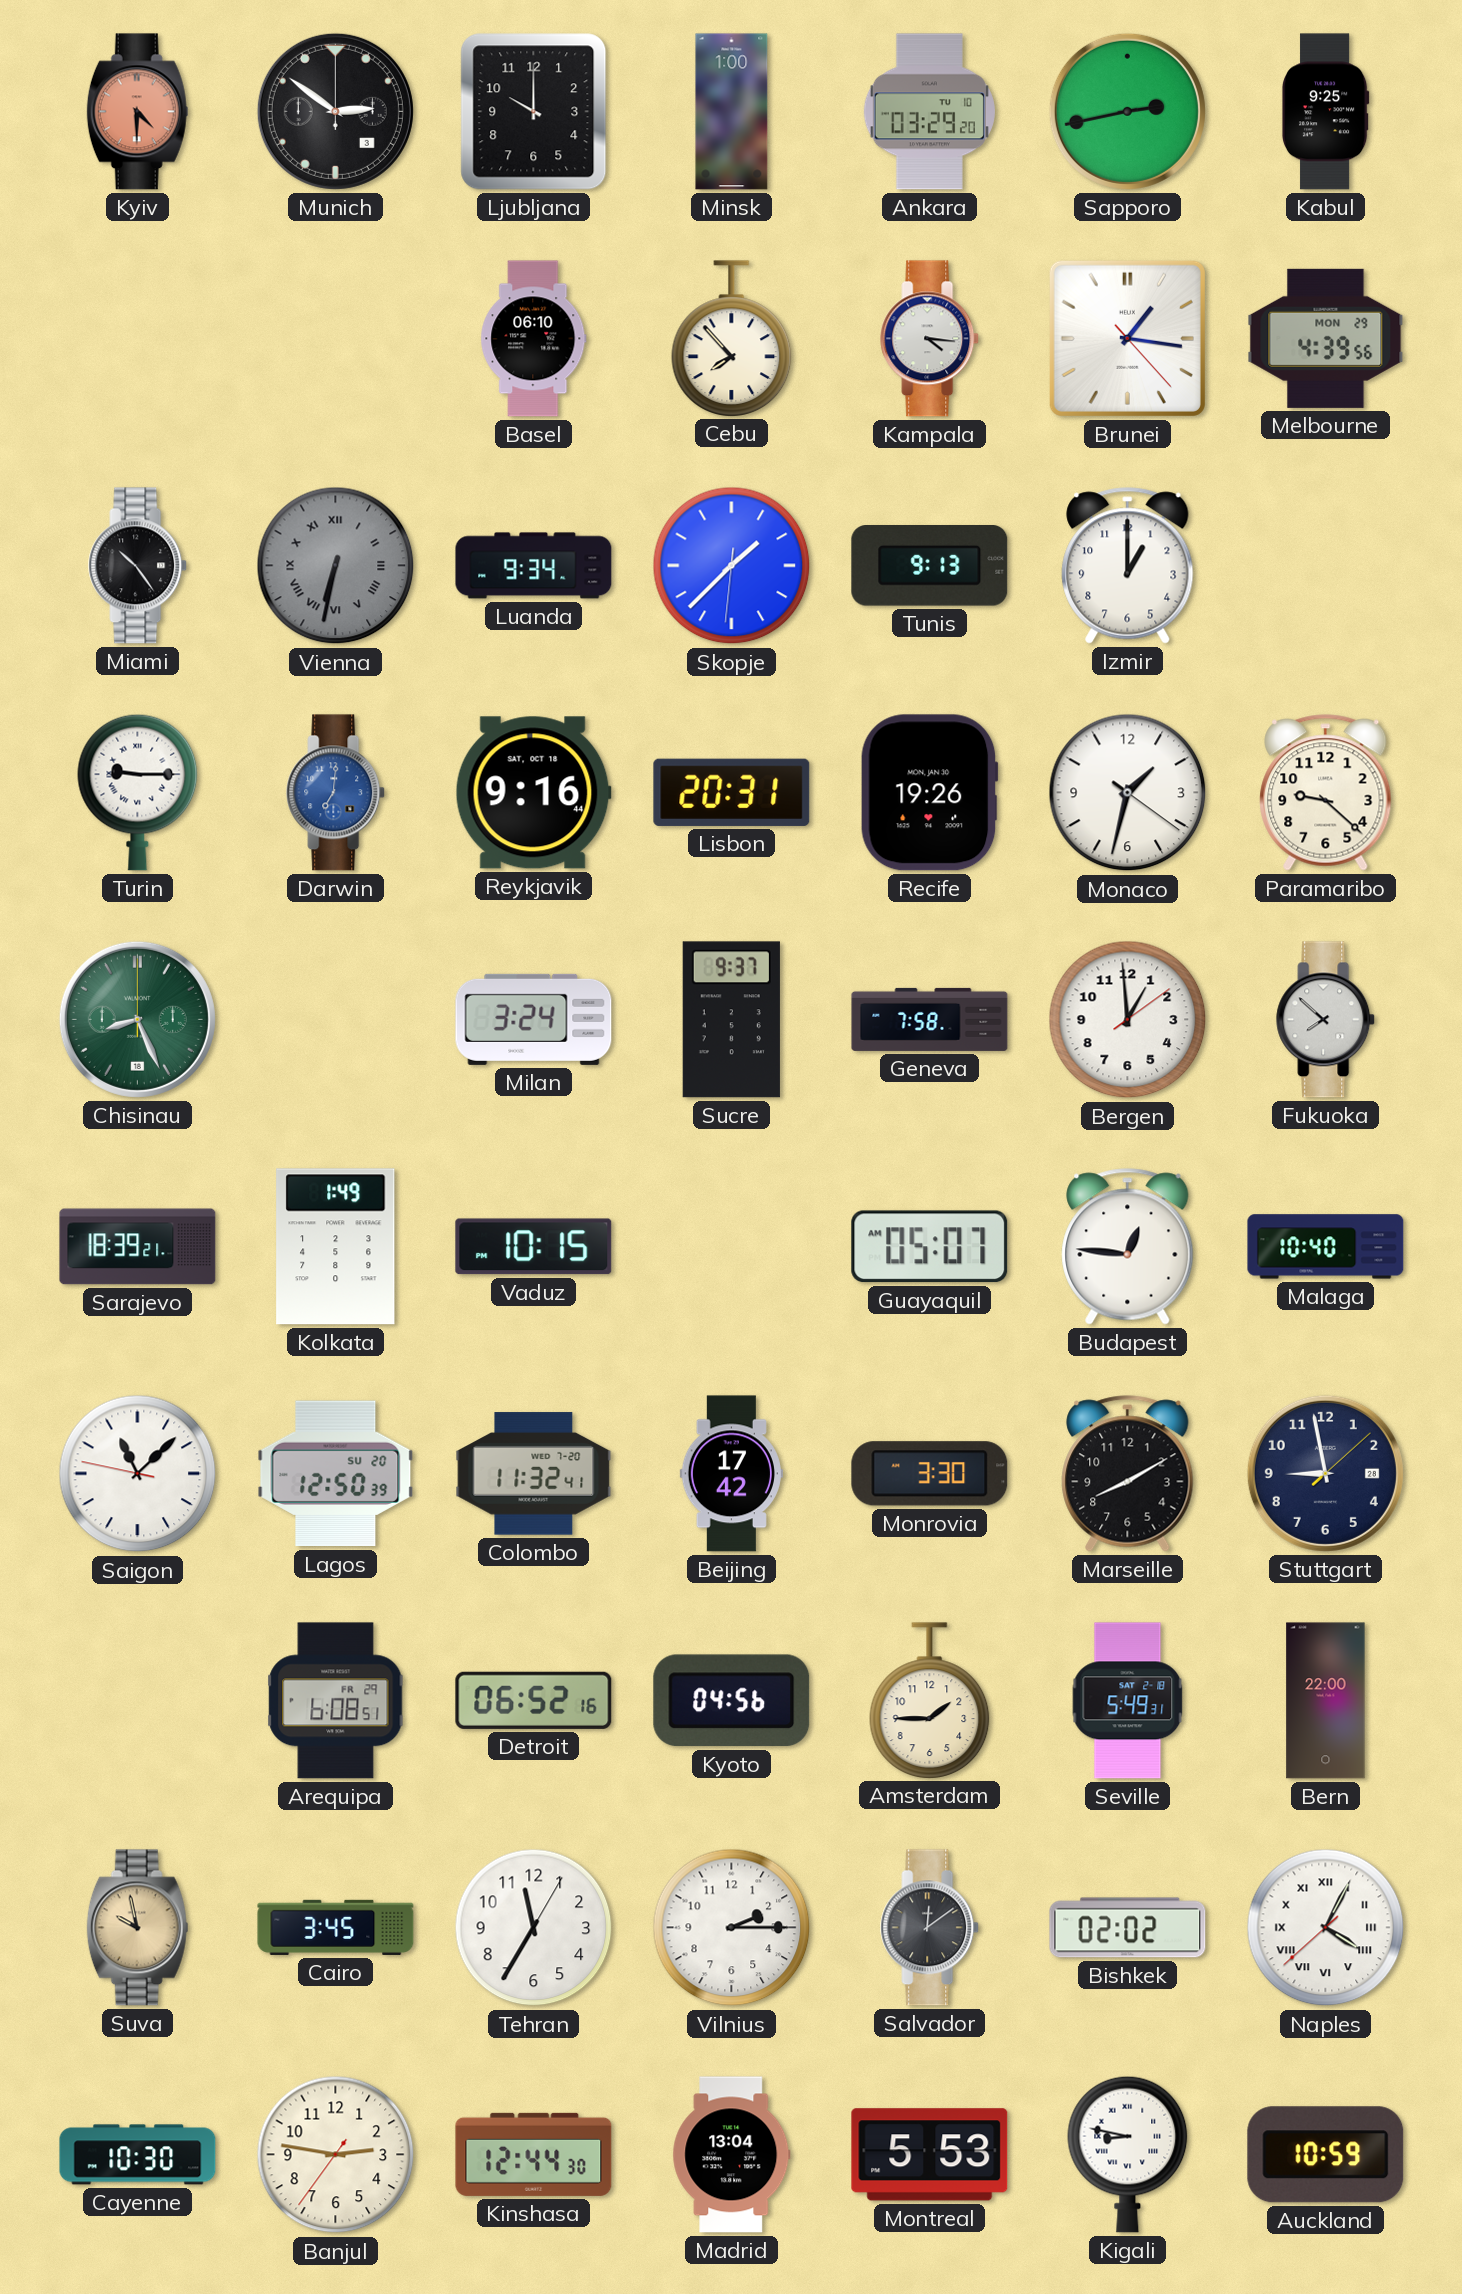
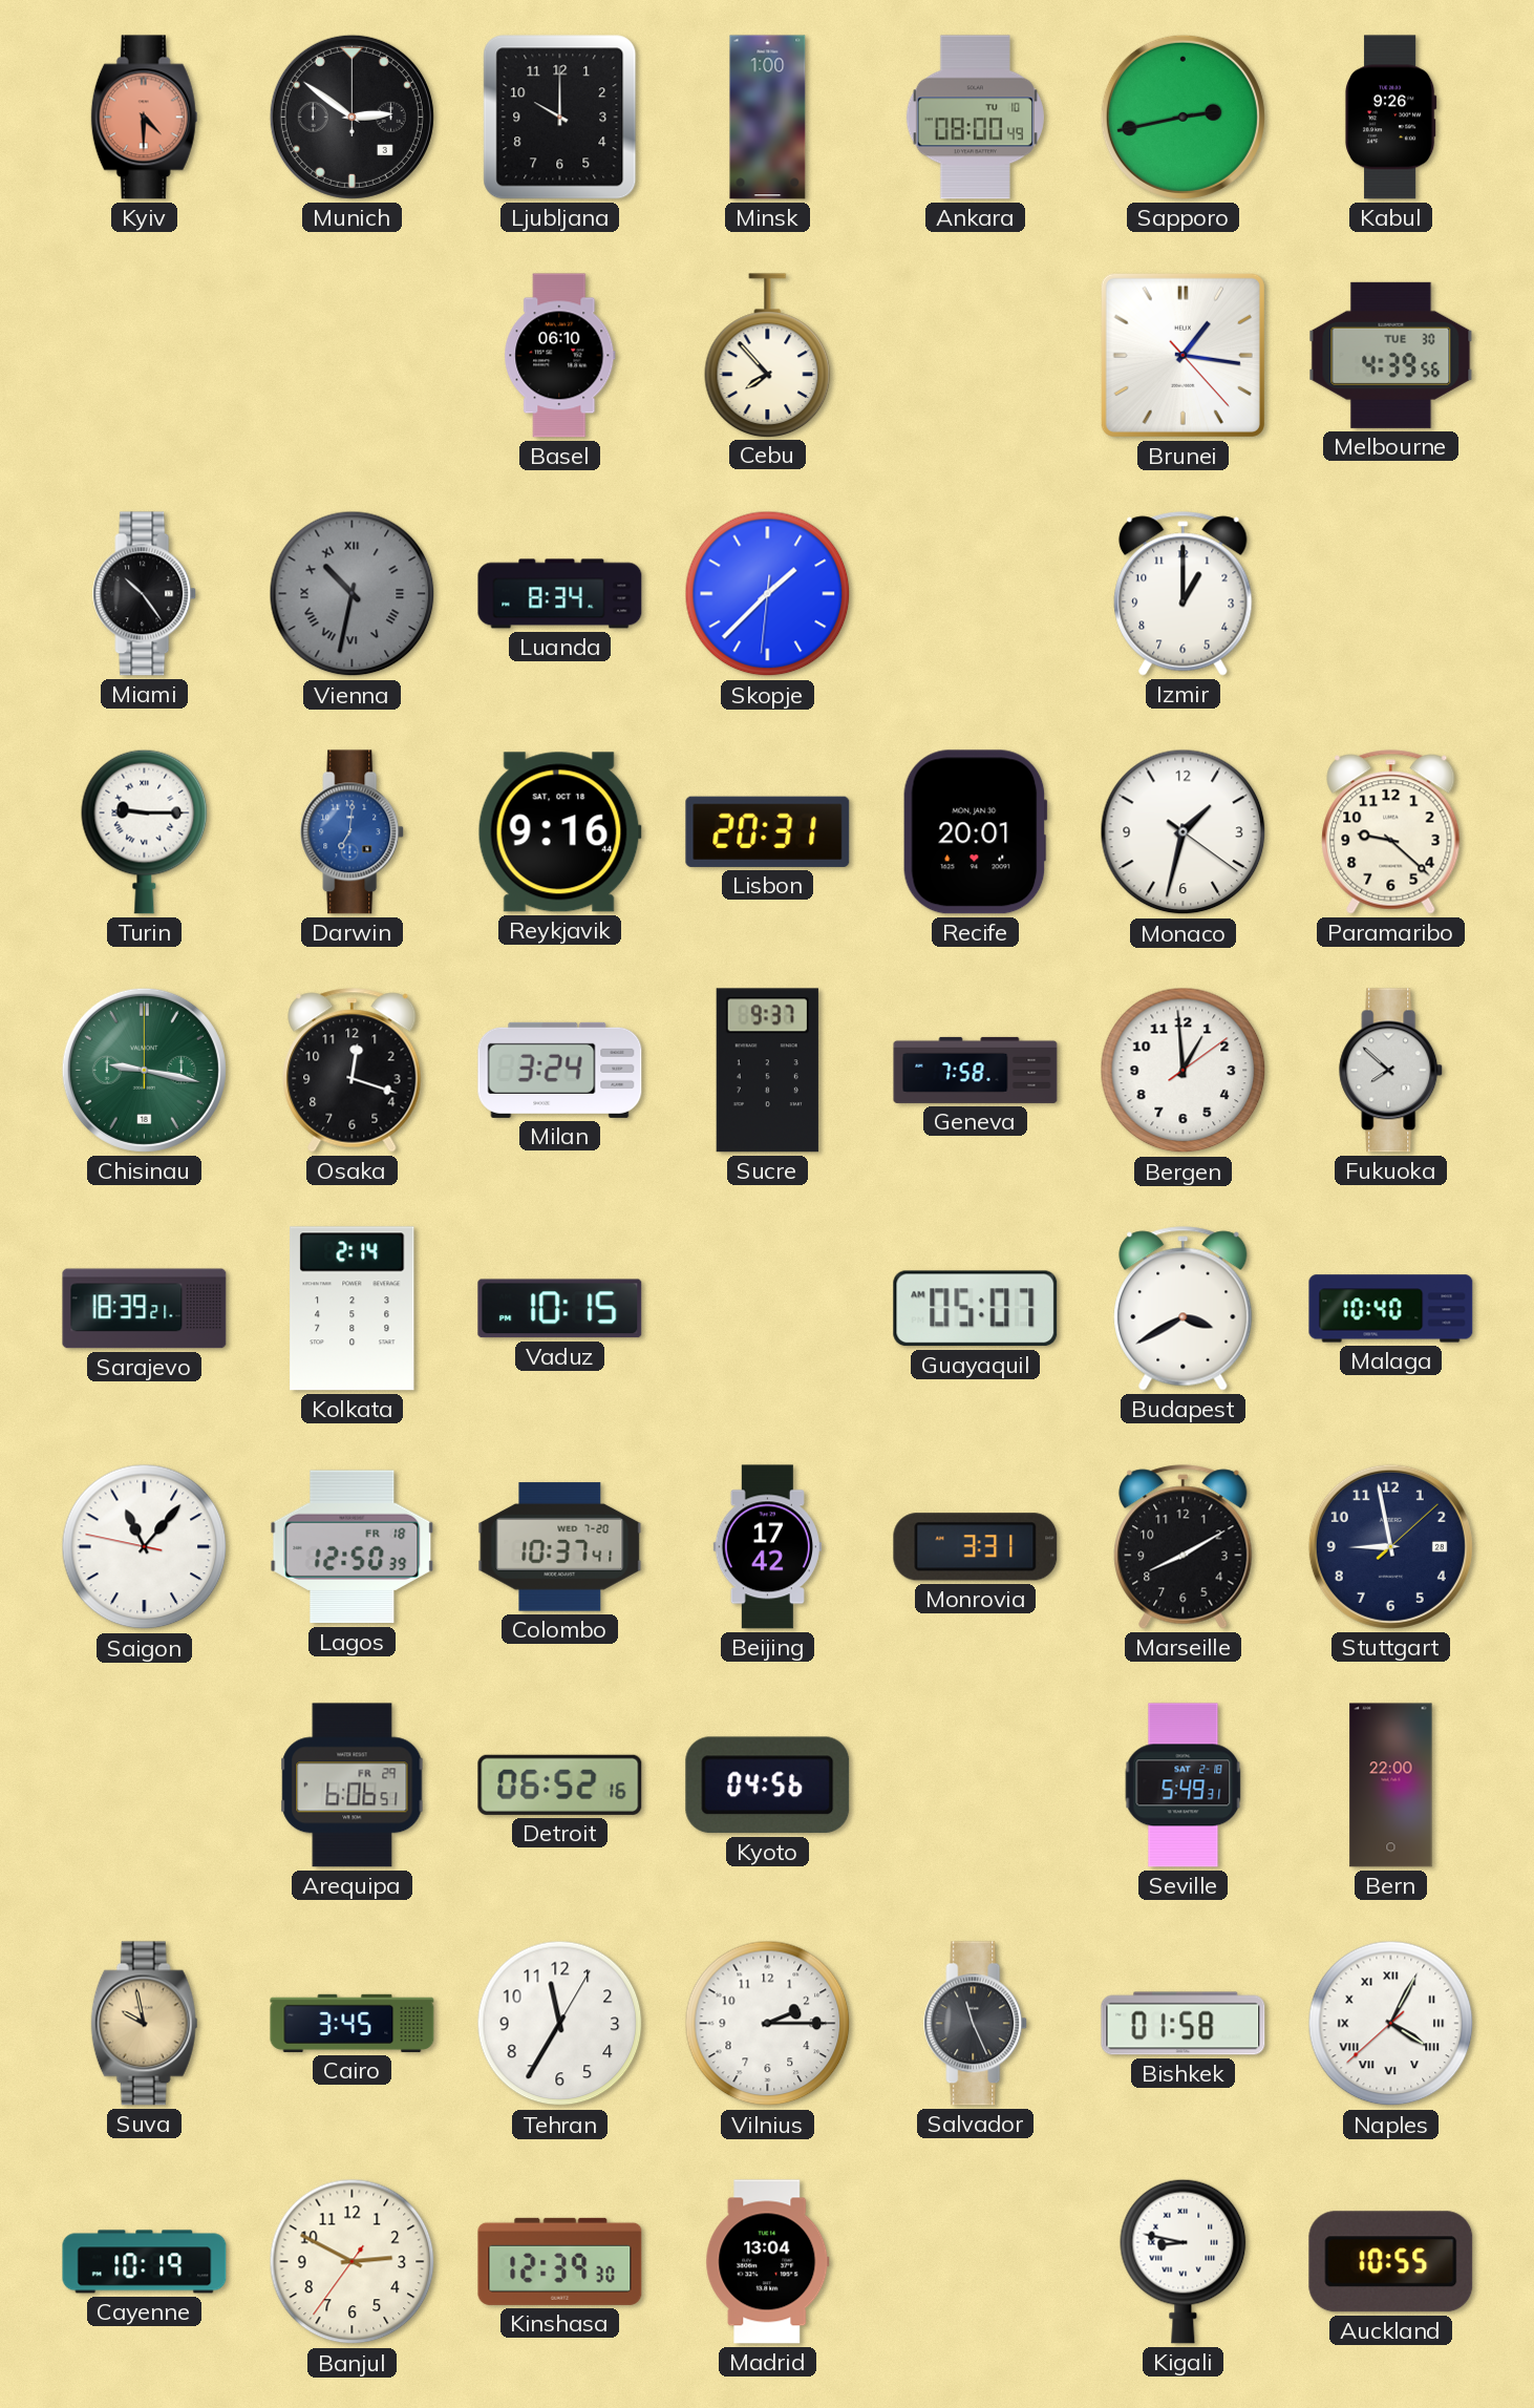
Ankara: 03:29 -> 08:00
Kabul: 9:25 -> 9:26
Kampala: 4:16 -> none
Melbourne date: MON 29 -> TUE 30
Vienna: 6:32 -> 10:32
Luanda: 9:34 -> 8:34
Tunis: 9:13 -> none
Recife: 19:26 -> 20:01
Chisinau: 8:26 -> 9:17
Osaka: none -> 12:18
Kolkata: 1:49 -> 2:14
Budapest: 12:46 -> 3:40
Saigon: 11:07 -> 11:06
Lagos date: SU 20 -> FR 18
Colombo: 11:32 -> 10:37
Monrovia: 3:30 -> 3:31
Arequipa: 6:08 -> 6:06
Amsterdam: 1:45 -> none
Salvador: 12:09 -> 11:26
Bishkek: 02:02 -> 01:58
Cayenne: 10:30 -> 10:19
Banjul: 2:46 -> 2:49
Kinshasa: 12:44 -> 12:39
Montreal: 5:53 -> none
Auckland: 10:59 -> 10:55
